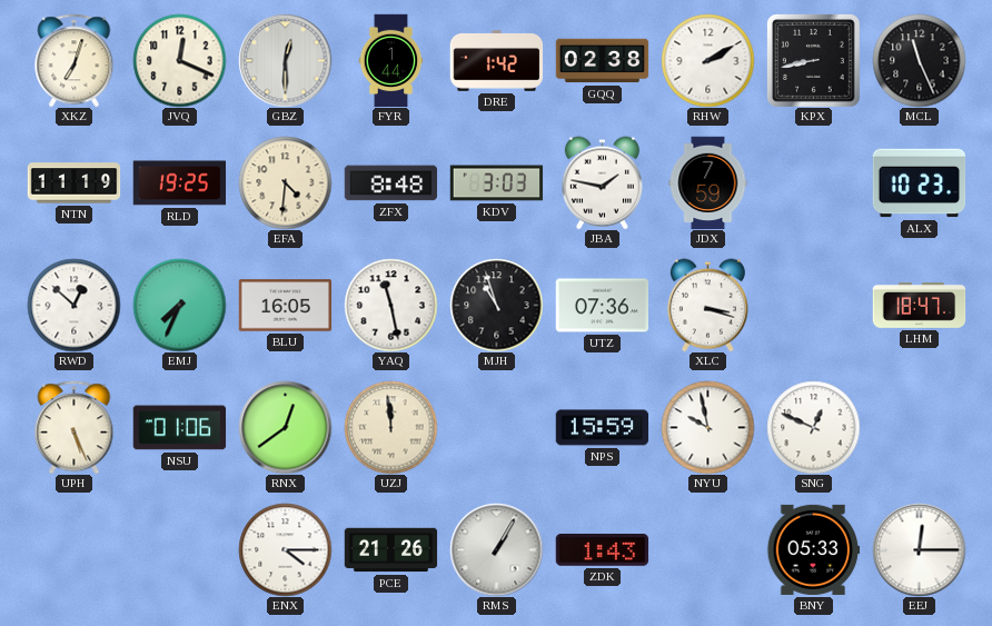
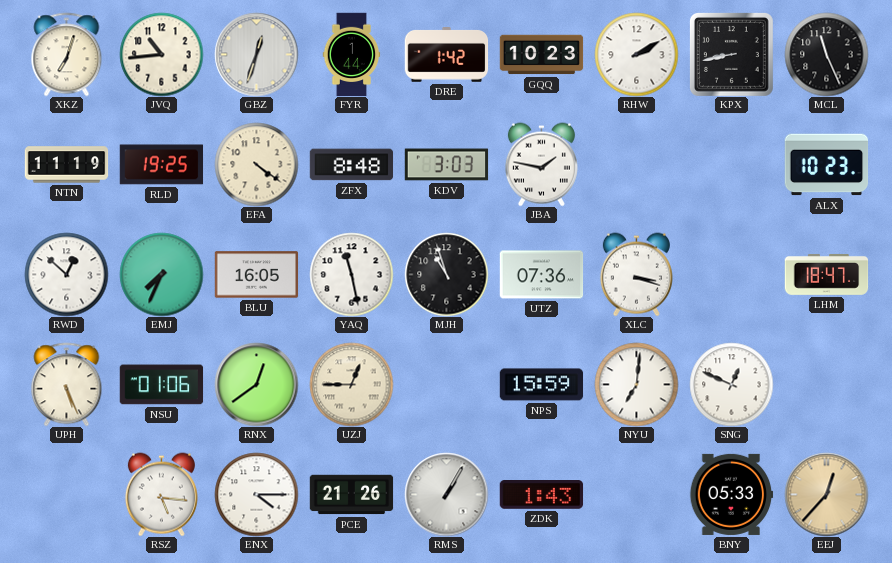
JVQ: 12:19 -> 10:44
GBZ: 12:30 -> 12:33
GQQ: 02:38 -> 10:23
EFA: 4:31 -> 4:21
JDX: 7:59 -> none
UZJ: 11:59 -> 12:45
NYU: 9:58 -> 7:01
RSZ: none -> 5:16
EEJ: 12:15 -> 12:37
EEJ dial: white -> champagne
